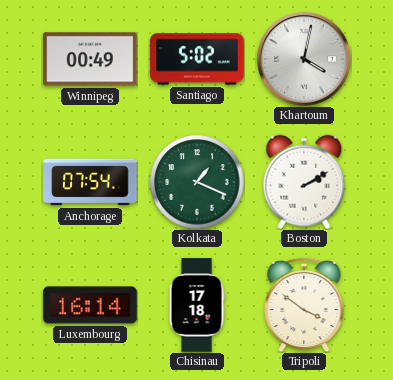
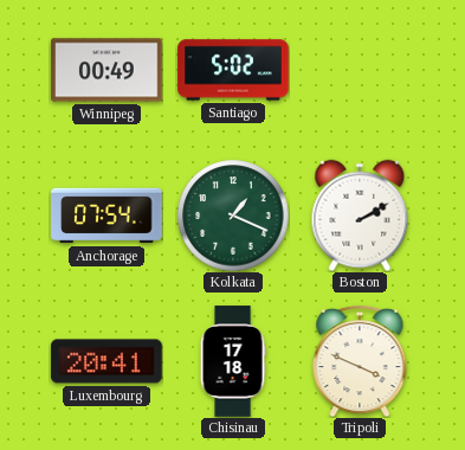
Khartoum: 4:02 -> none
Luxembourg: 16:14 -> 20:41
Tripoli: 3:51 -> 3:49
